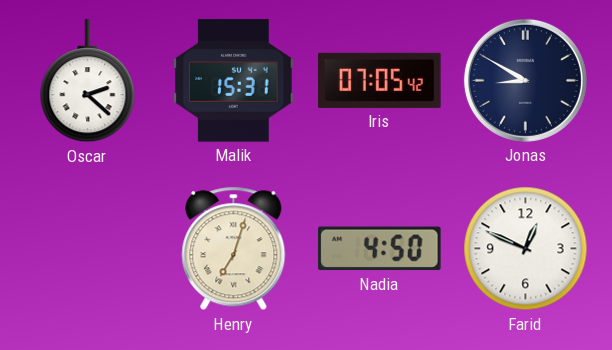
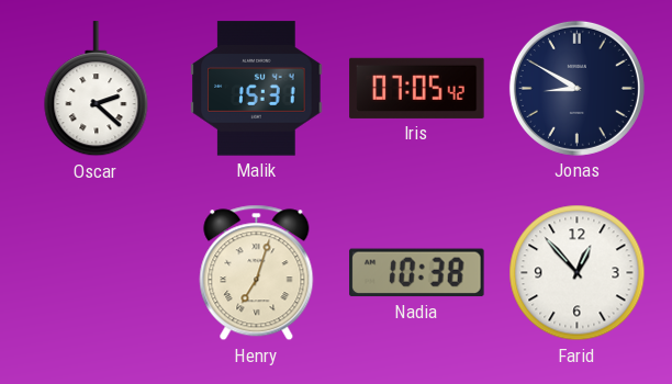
Nadia: 4:50 -> 10:38
Farid: 12:49 -> 12:53
